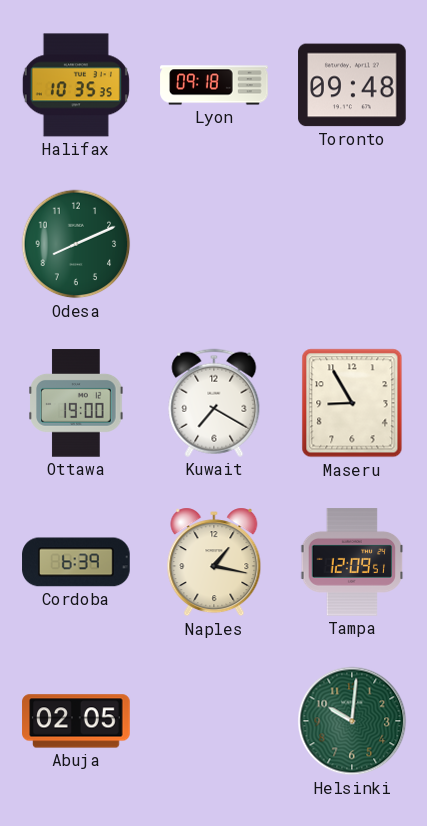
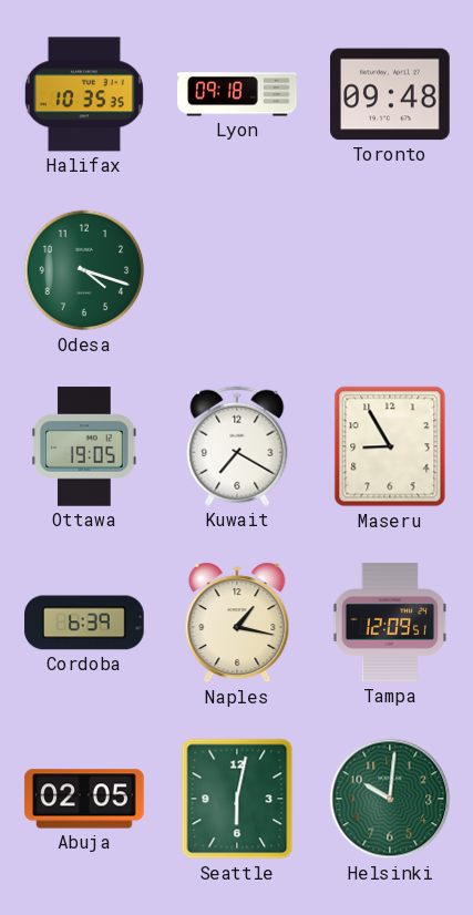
Odesa: 8:11 -> 4:18
Ottawa: 19:00 -> 19:05
Seattle: none -> 6:02
